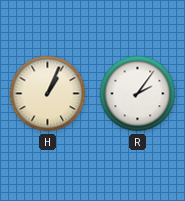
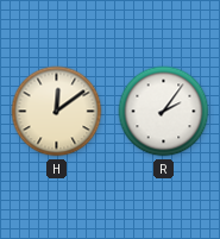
H: 1:04 -> 12:09
